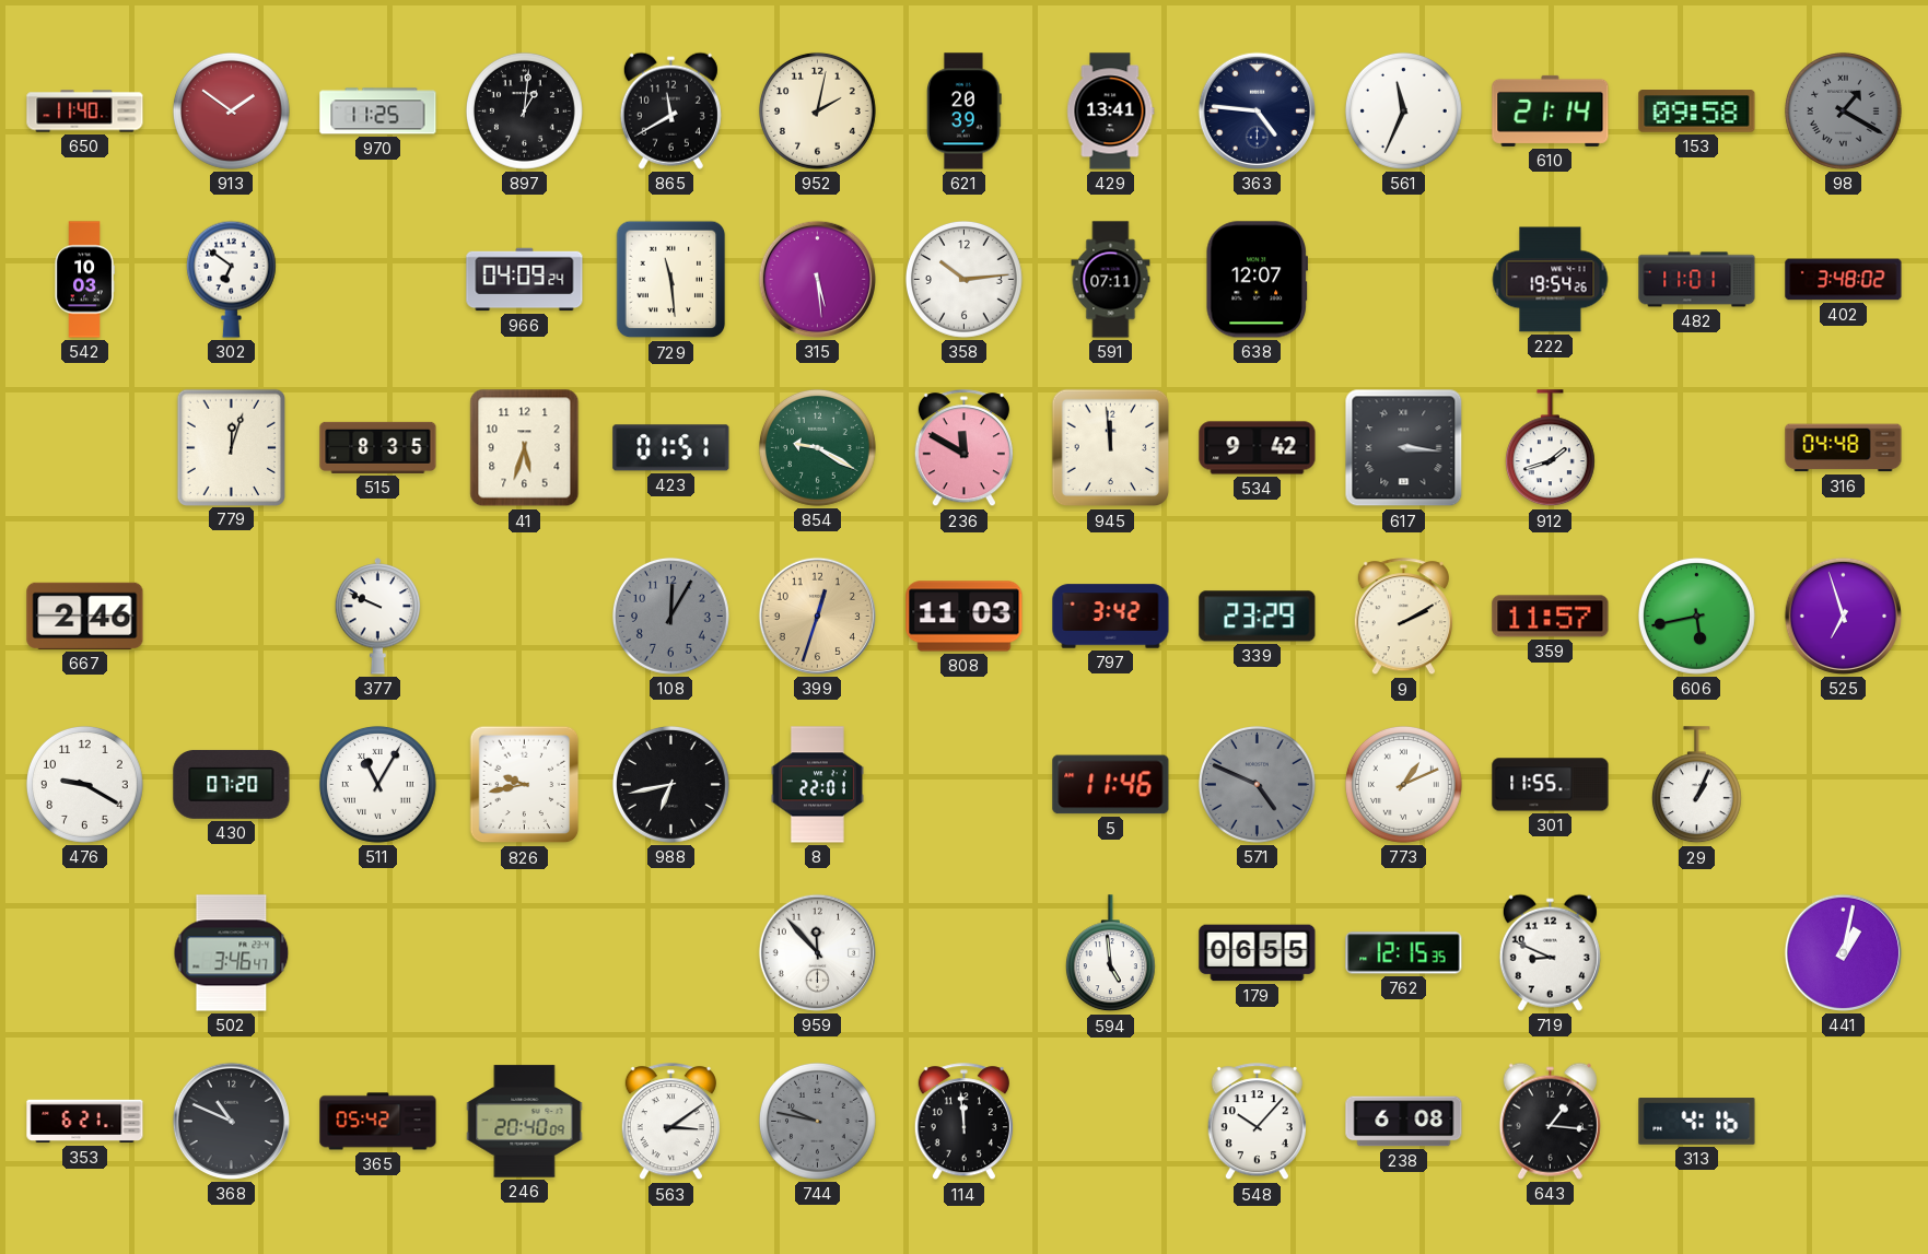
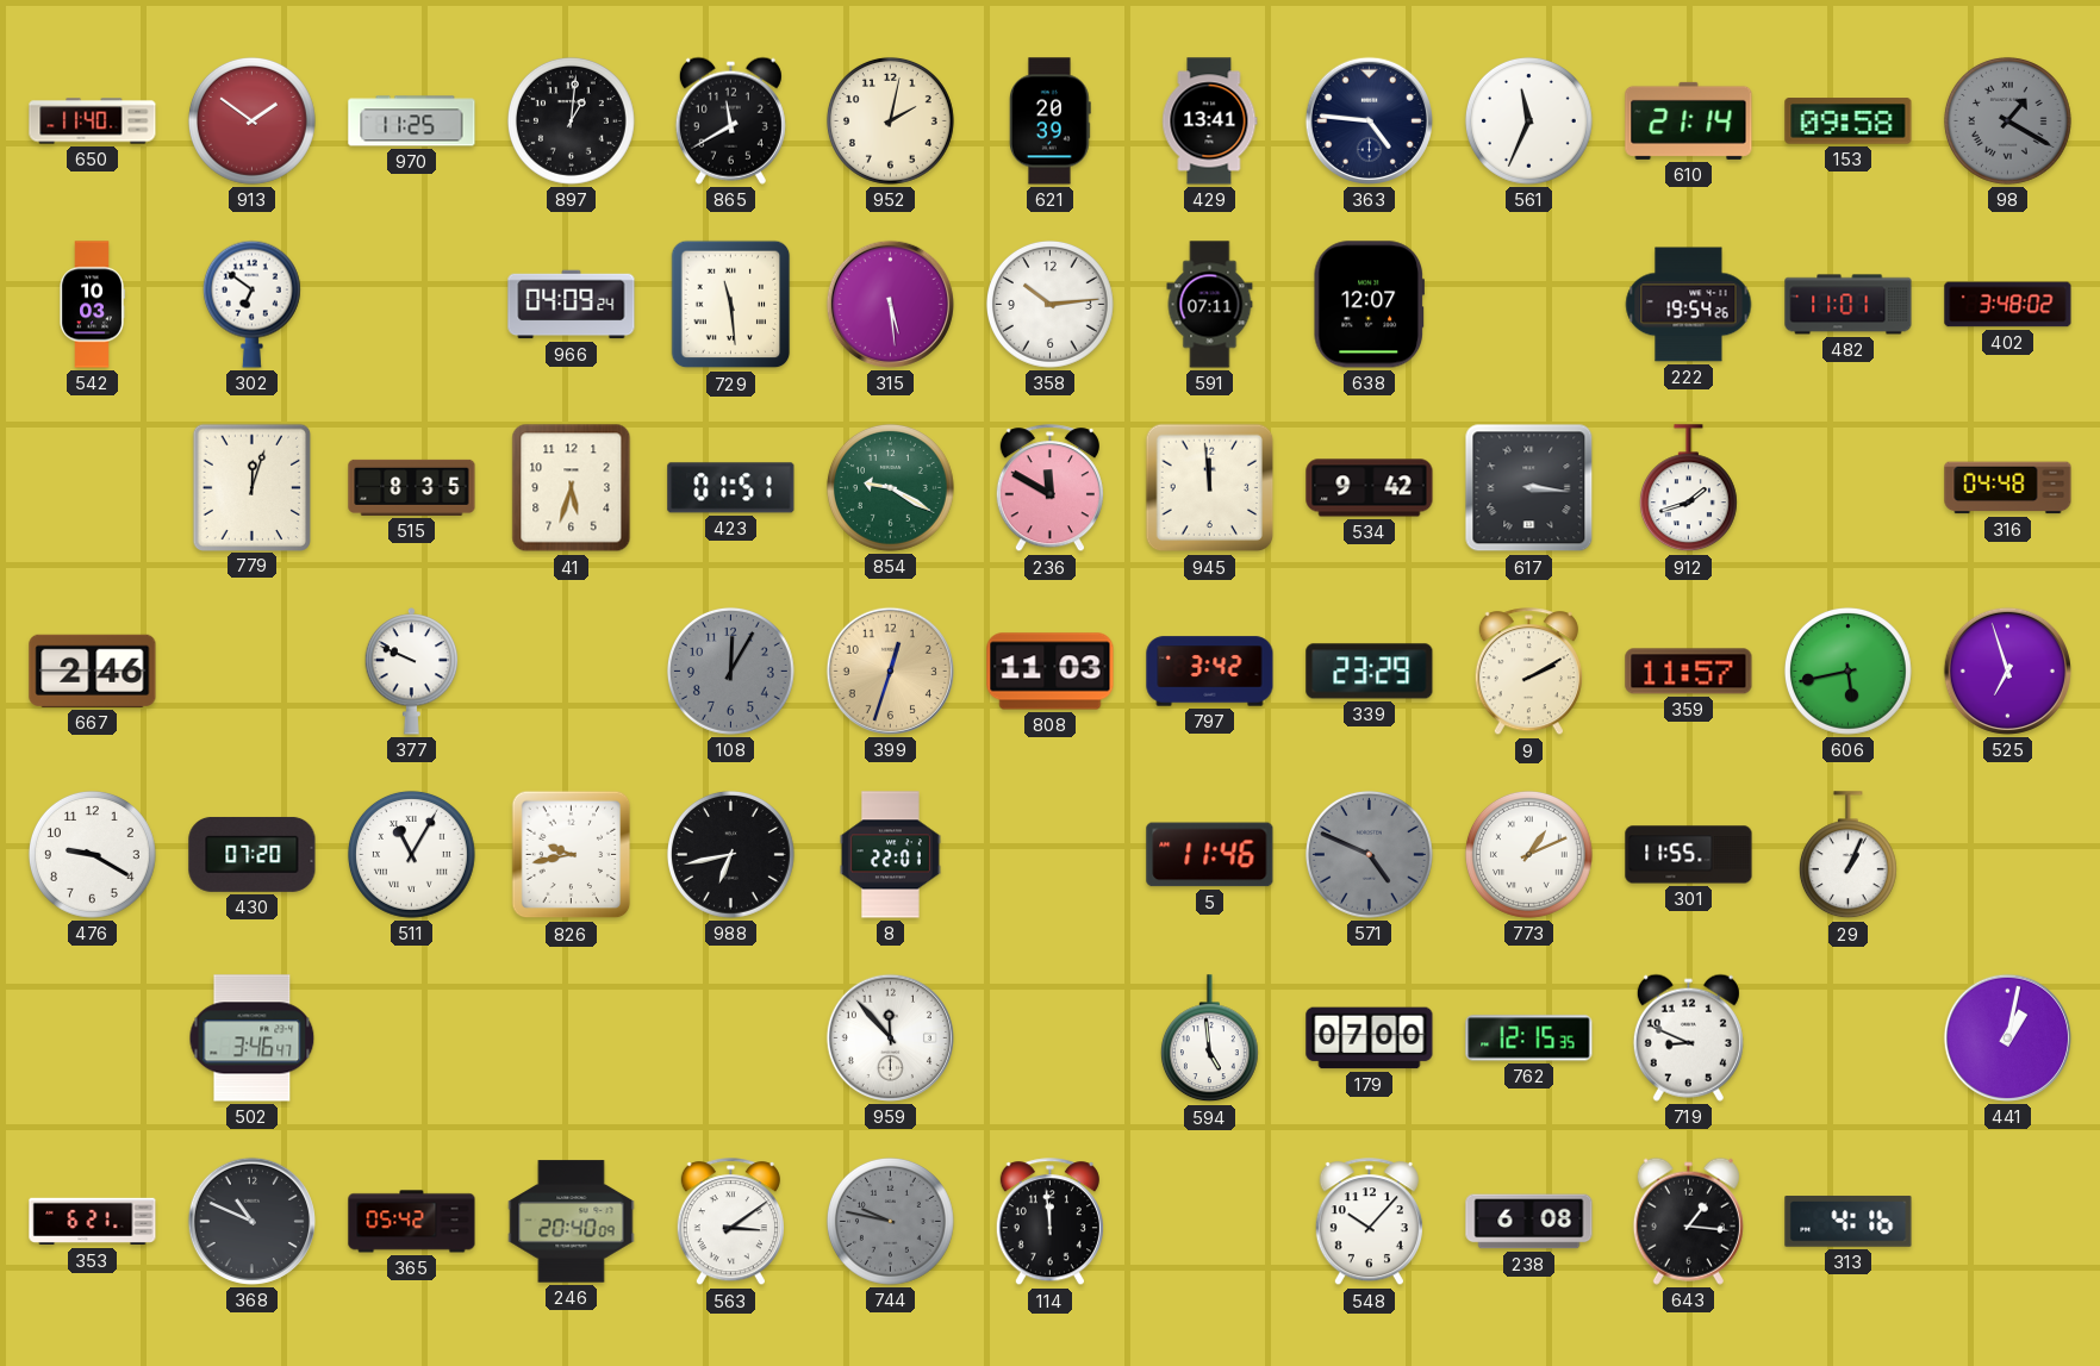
179: 06:55 -> 07:00
